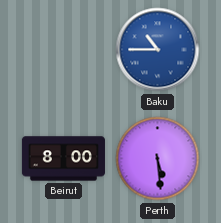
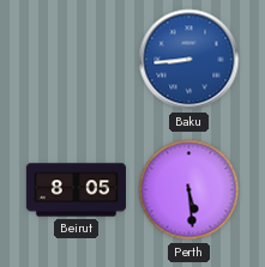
Baku: 10:45 -> 8:44
Beirut: 8:00 -> 8:05
